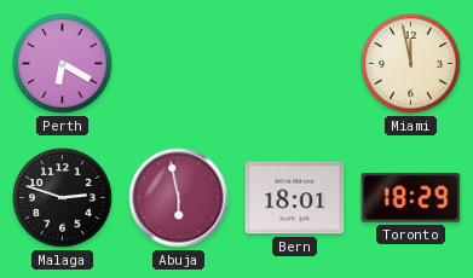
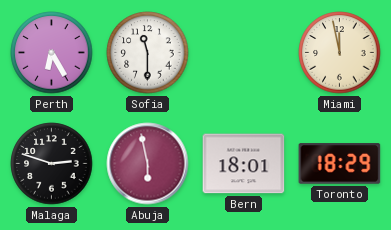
Perth: 6:20 -> 6:25
Sofia: none -> 11:30
